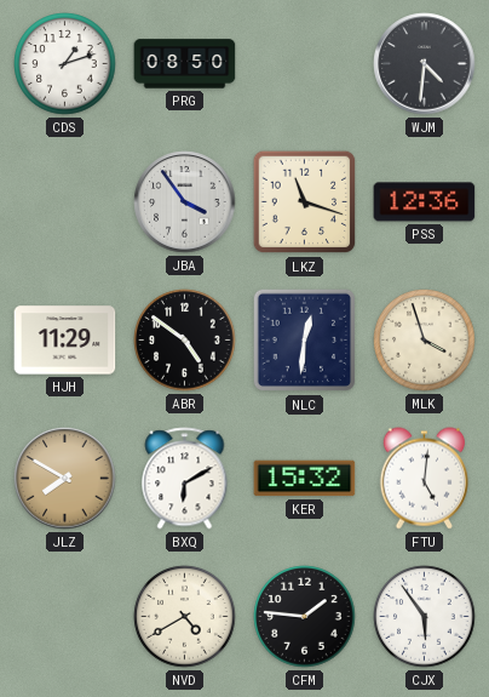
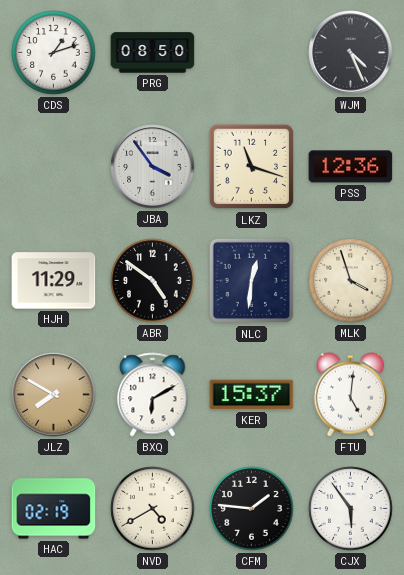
WJM: 4:31 -> 4:26
KER: 15:32 -> 15:37
HAC: none -> 02:19
